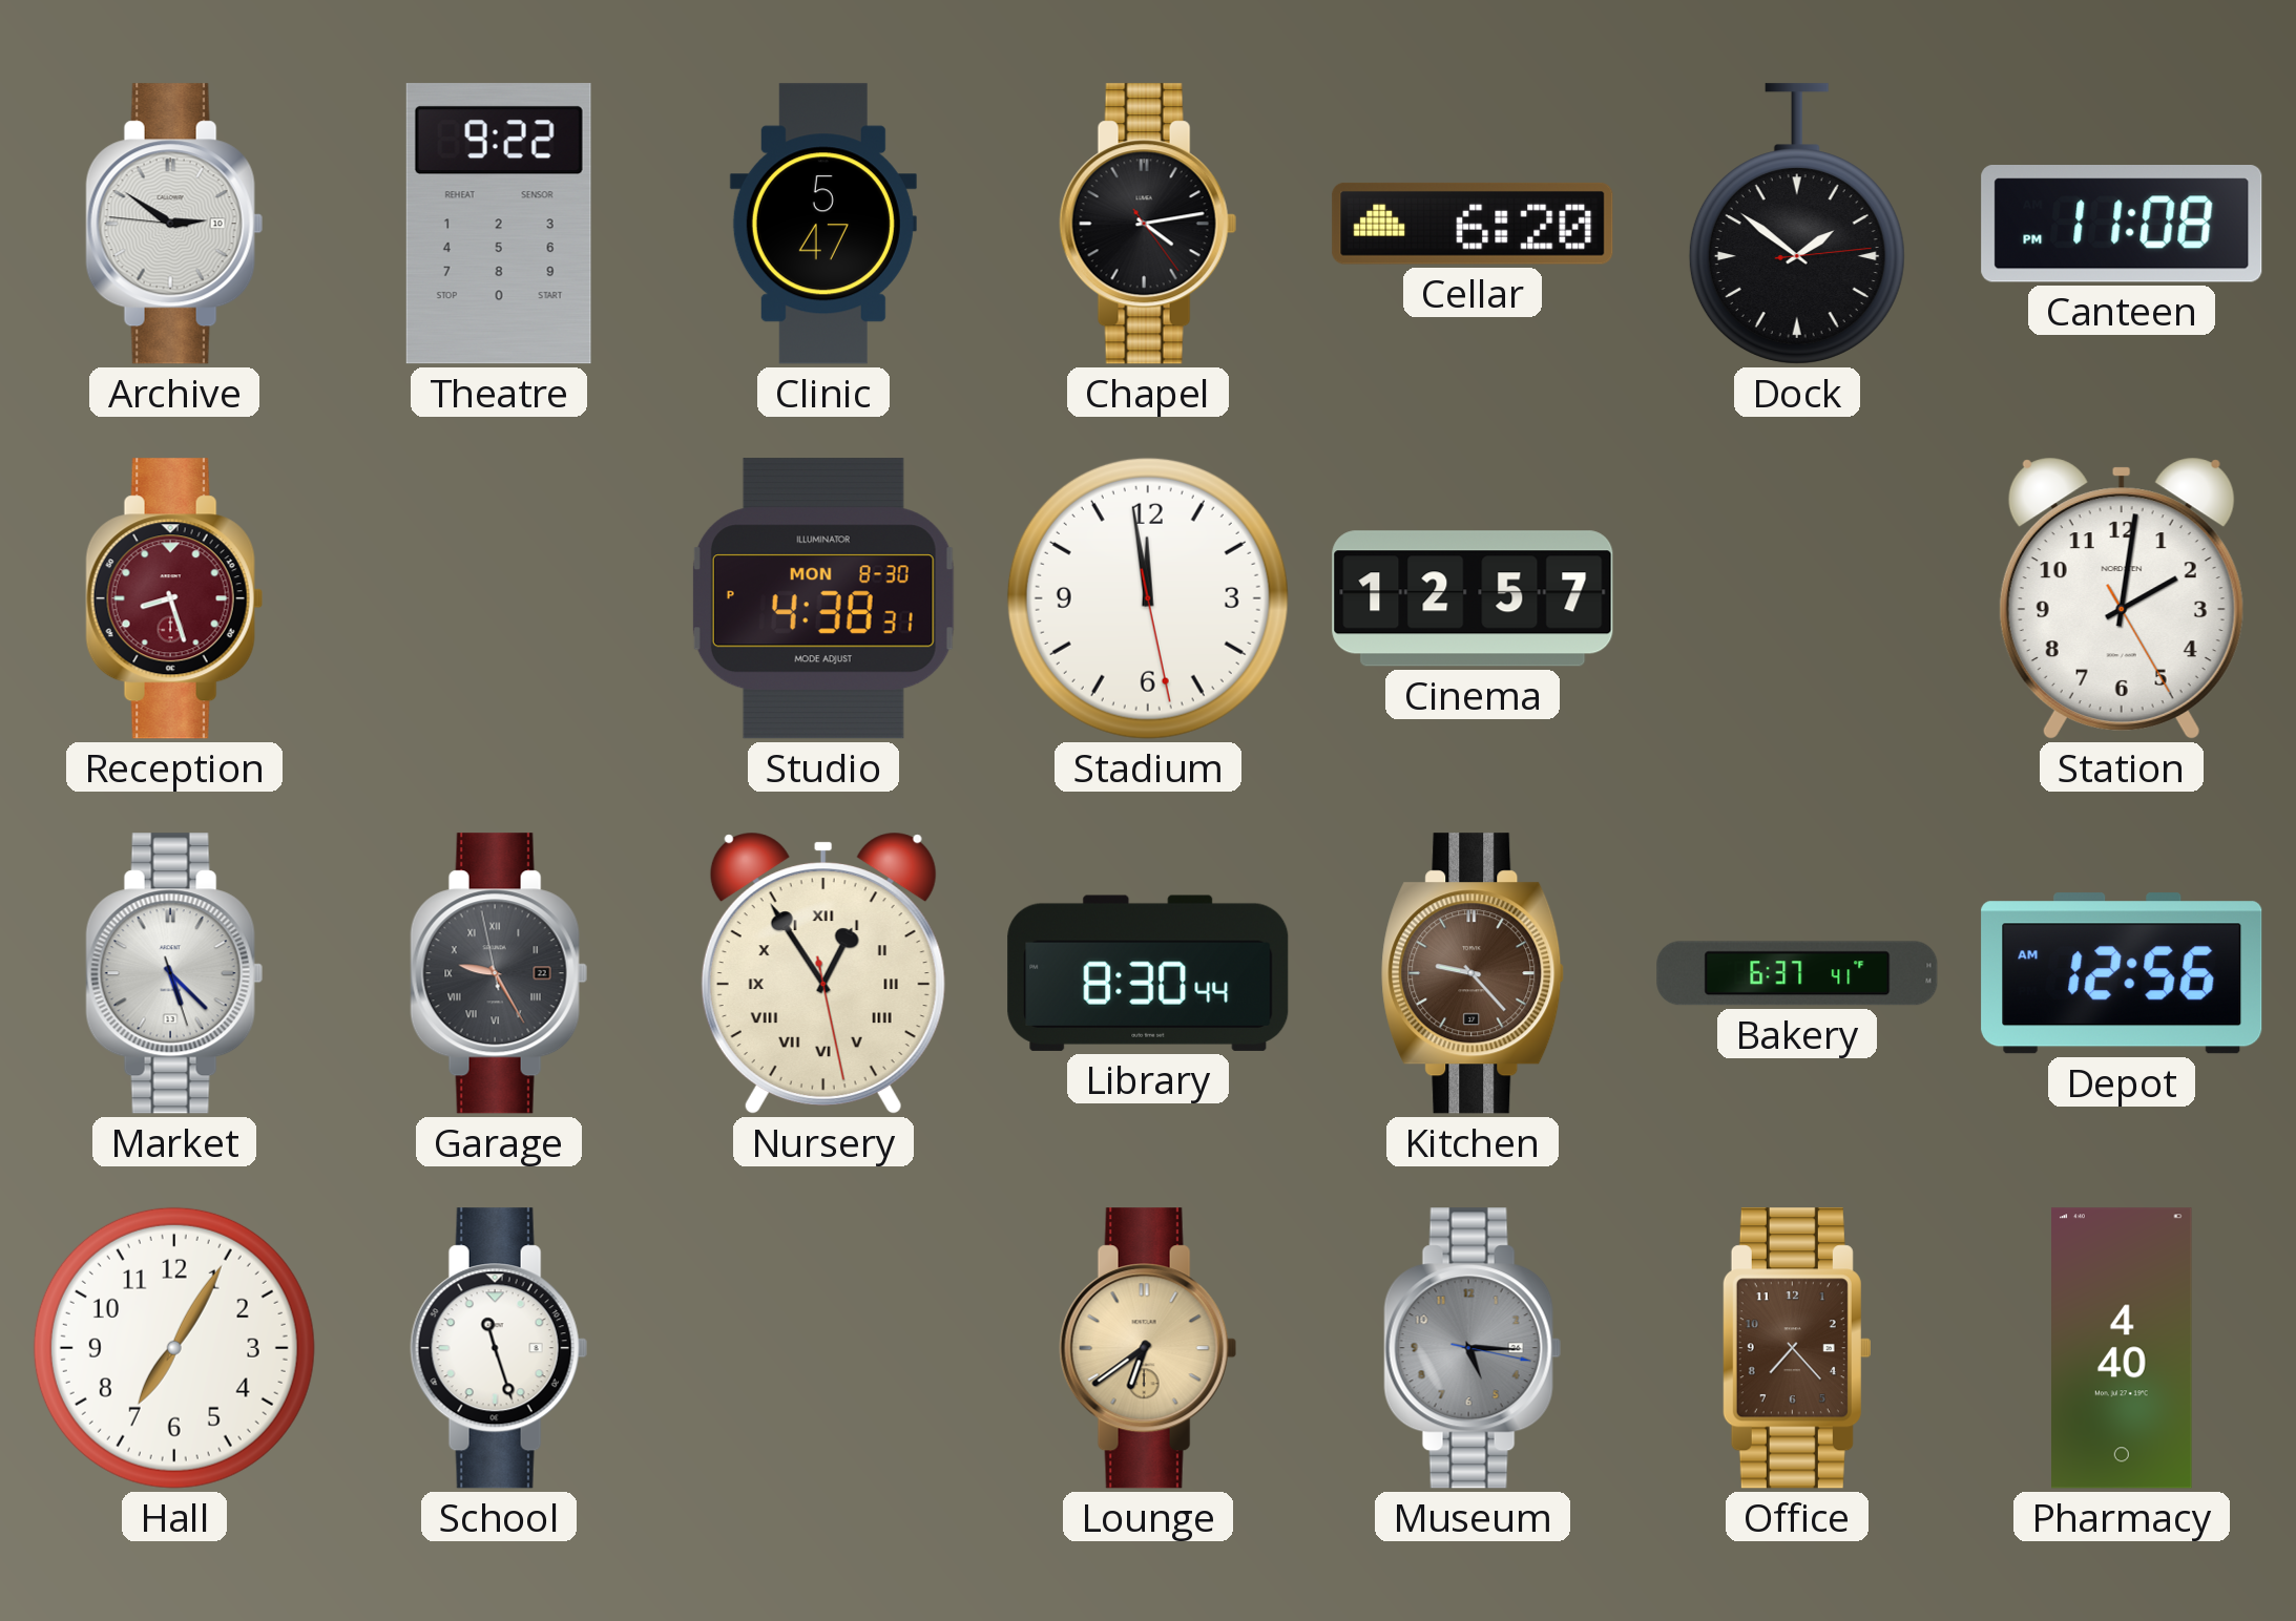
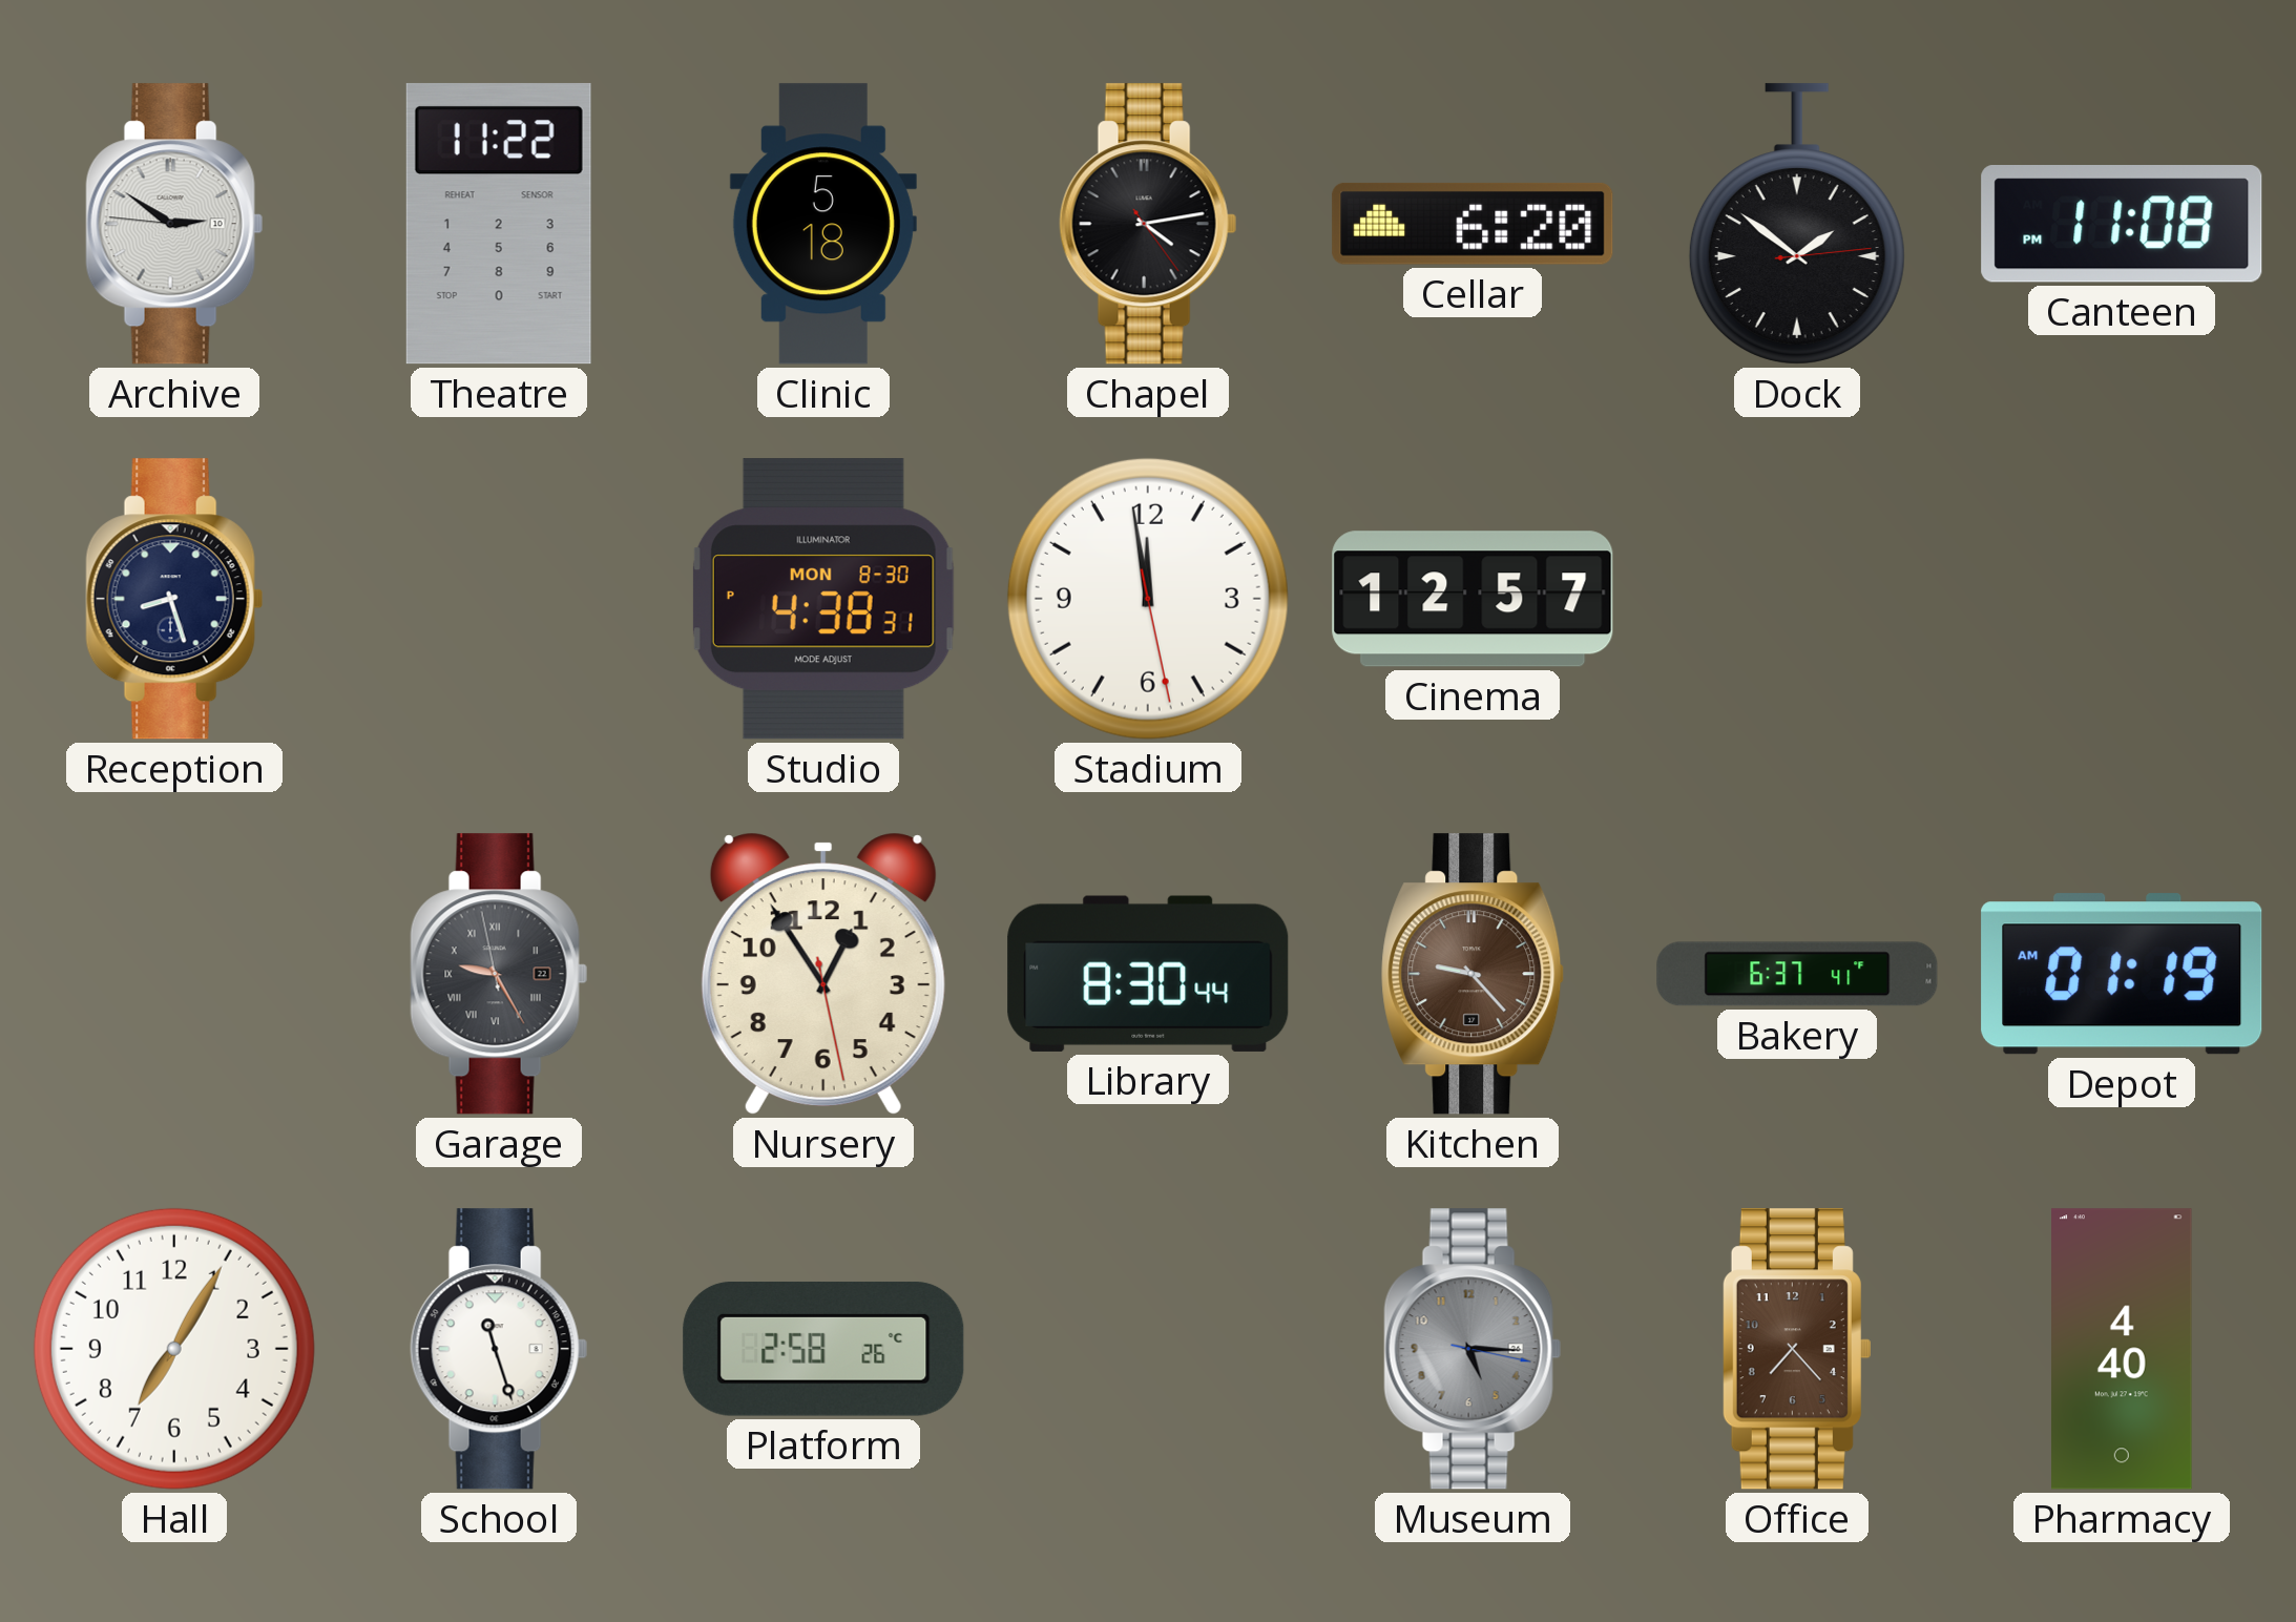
Theatre: 9:22 -> 11:22
Clinic: 5:47 -> 5:18
Reception dial: burgundy -> navy
Station: 2:01 -> none
Market: 5:22 -> none
Nursery numerals: Roman -> Arabic
Depot: 12:56 -> 01:19
Platform: none -> 2:58
Lounge: 6:39 -> none
